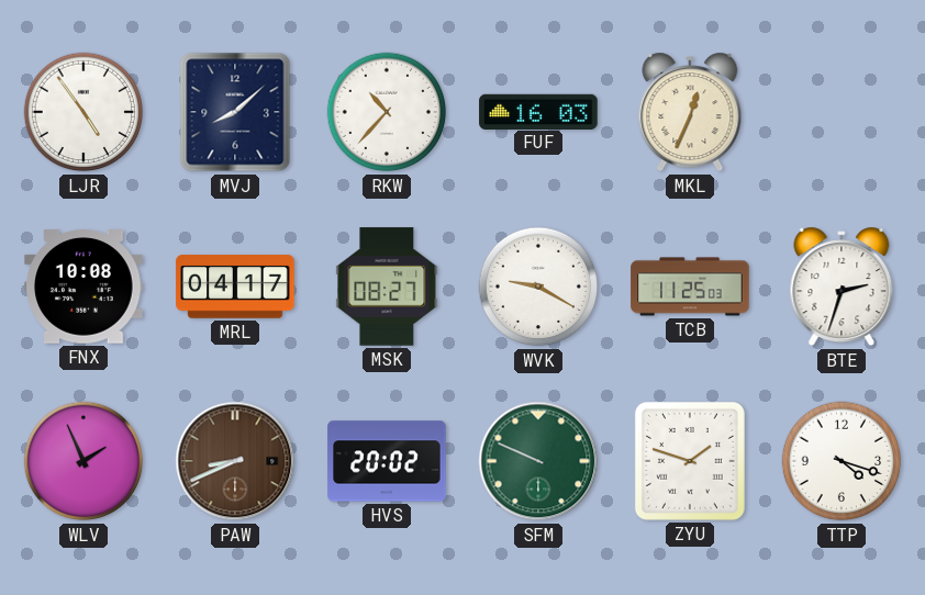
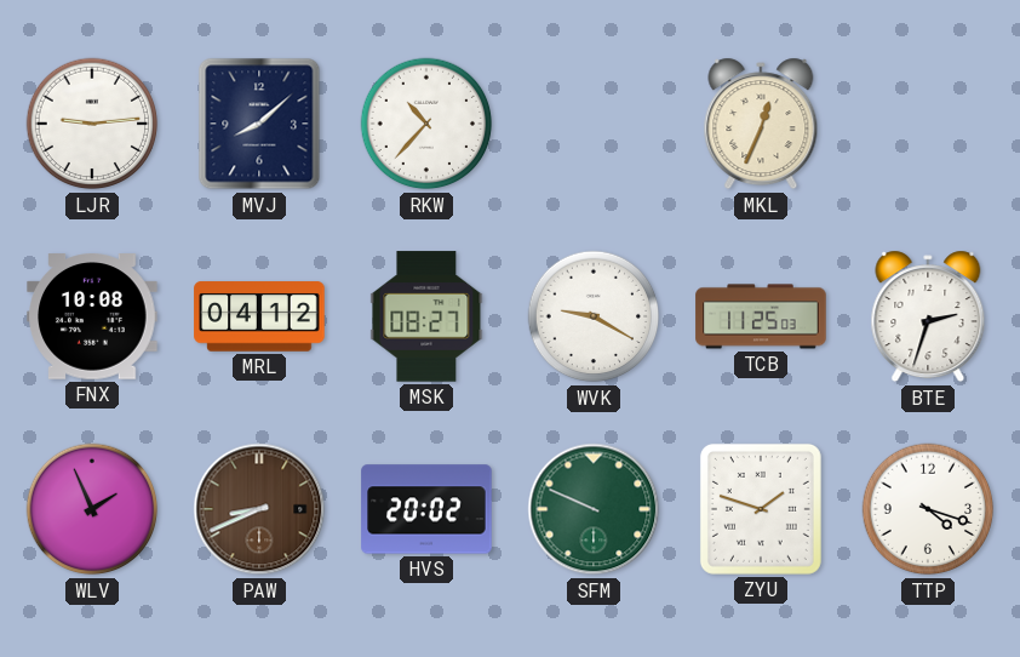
LJR: 4:54 -> 9:14
FUF: 16:03 -> none
MRL: 04:17 -> 04:12
